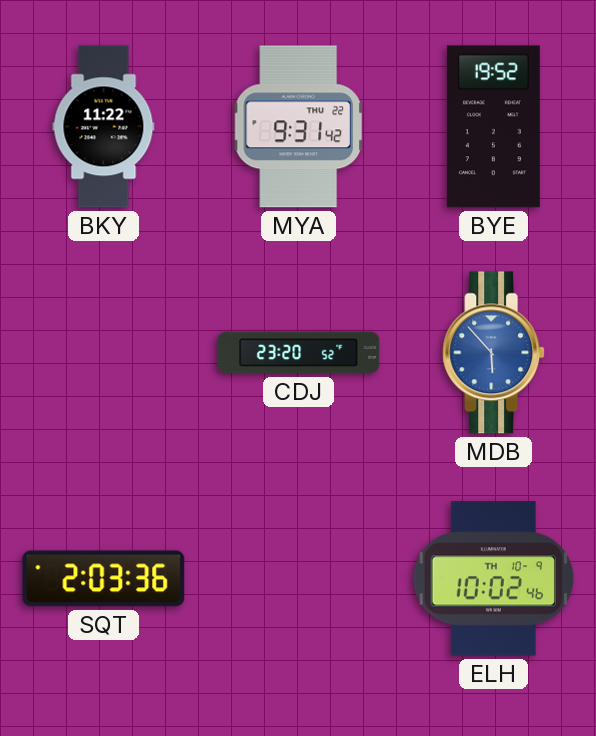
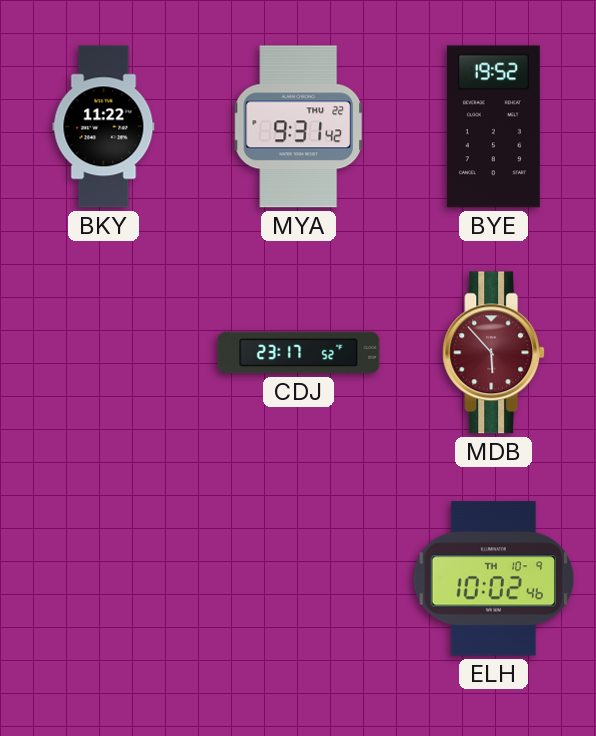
CDJ: 23:20 -> 23:17
MDB dial: blue -> burgundy
SQT: 2:03 -> none
